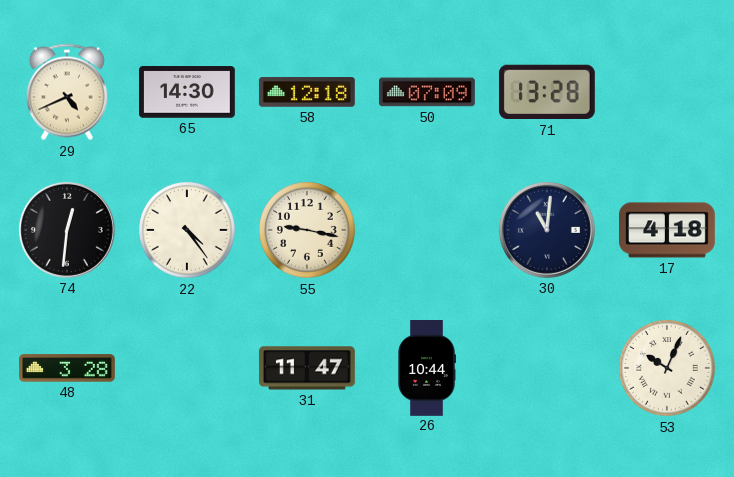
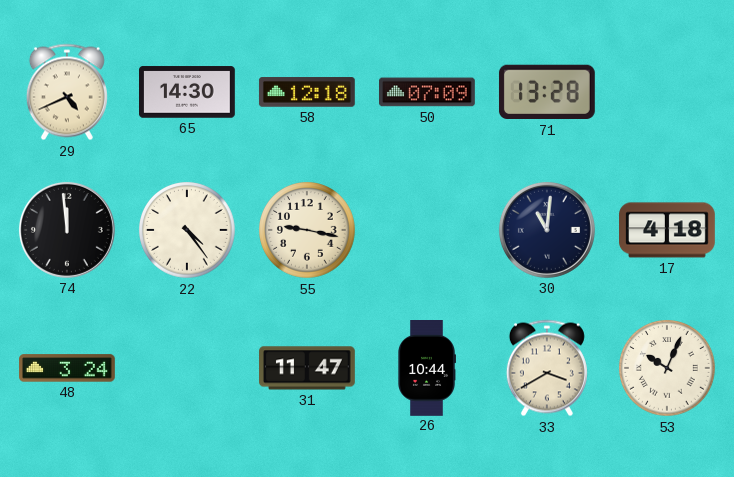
74: 12:31 -> 11:59
48: 3:28 -> 3:24
33: none -> 3:40
